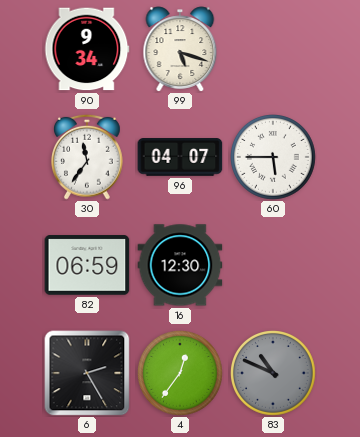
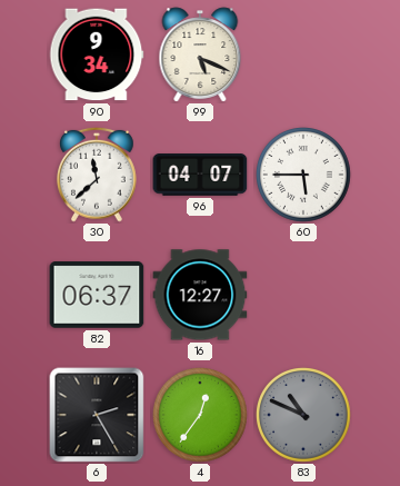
99: 5:18 -> 5:19
30: 11:36 -> 11:38
82: 06:59 -> 06:37
16: 12:30 -> 12:27
